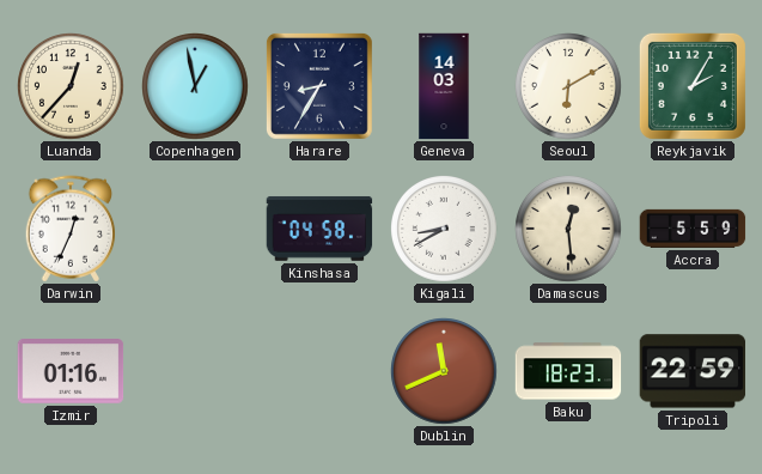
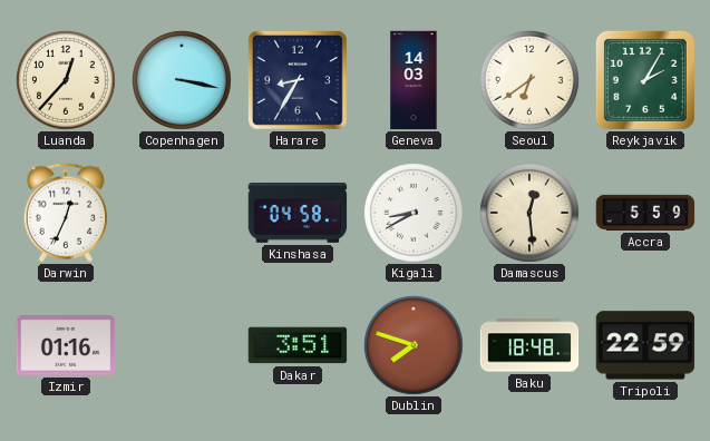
Copenhagen: 12:58 -> 3:17
Seoul: 6:10 -> 6:39
Dakar: none -> 3:51
Dublin: 11:41 -> 7:48
Baku: 18:23 -> 18:48
